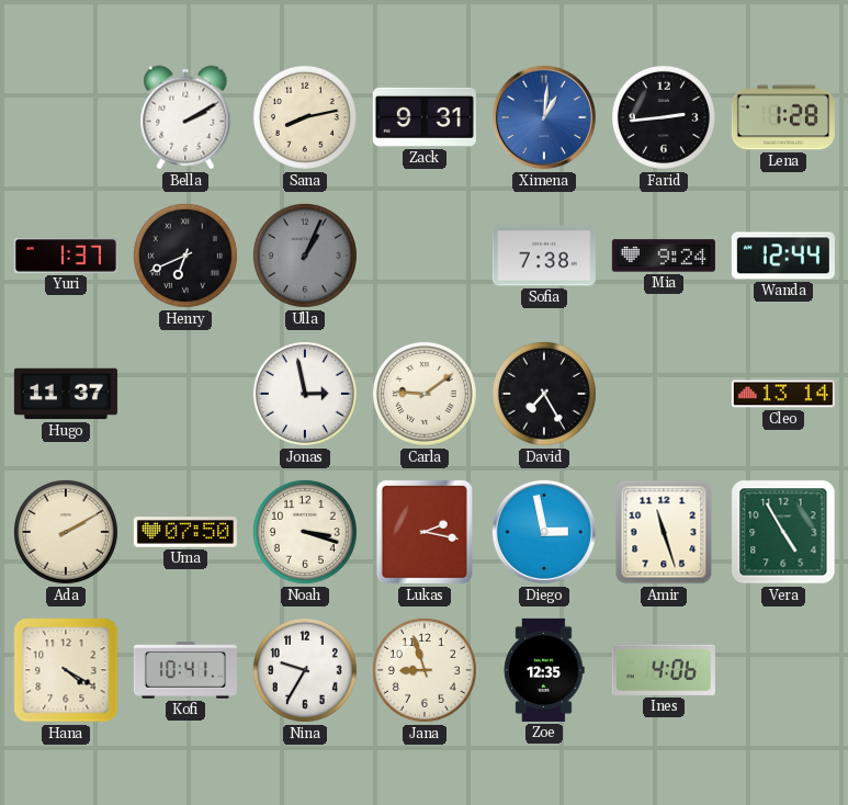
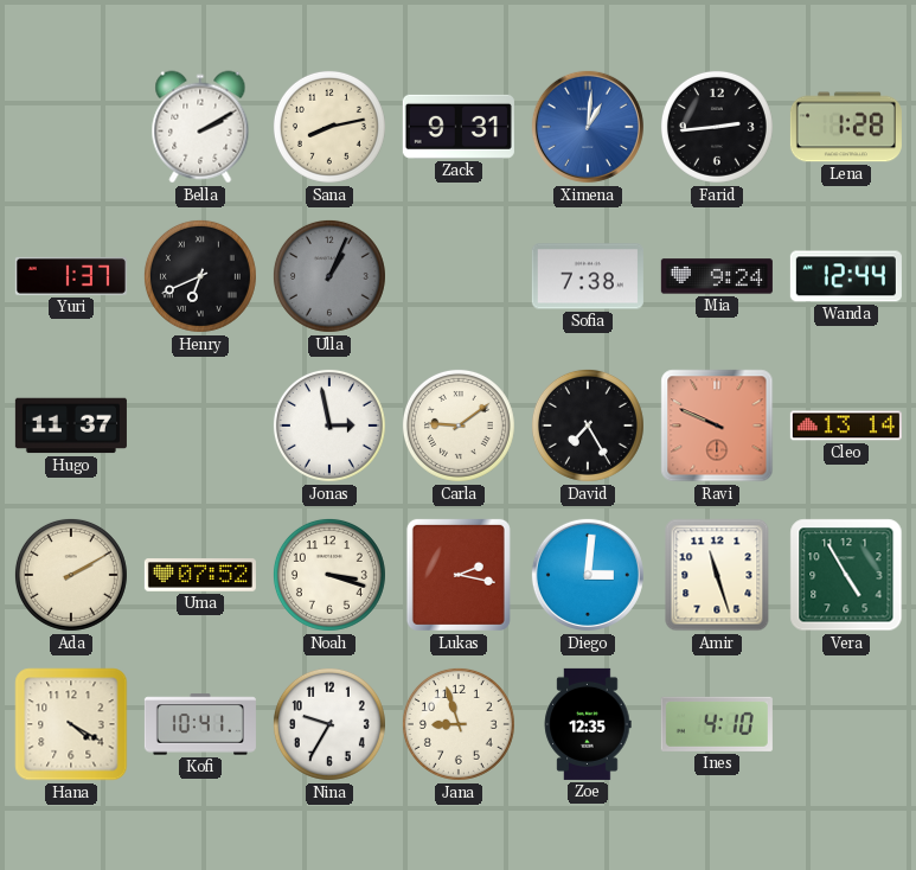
Ravi: none -> 9:49
Uma: 07:50 -> 07:52
Diego: 2:58 -> 3:01
Ines: 4:06 -> 4:10
